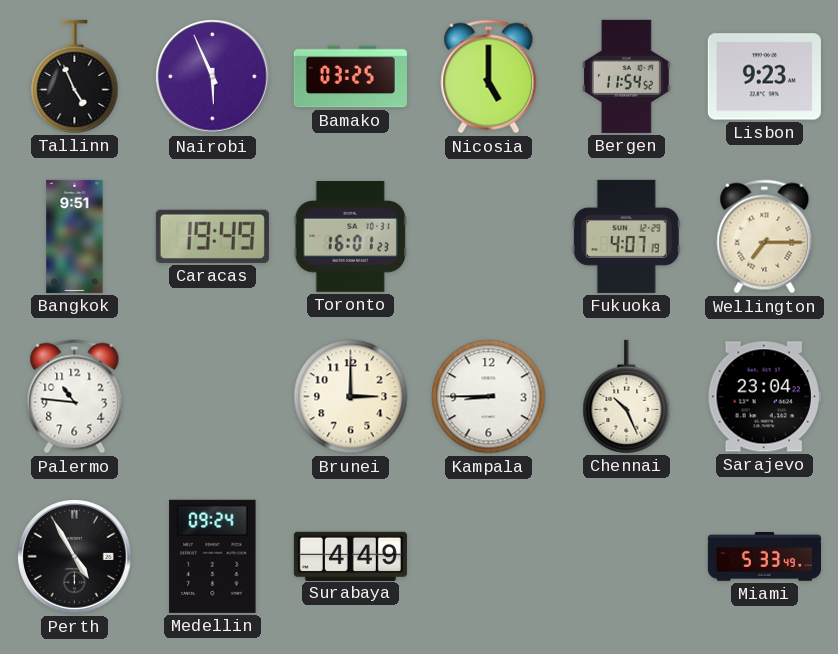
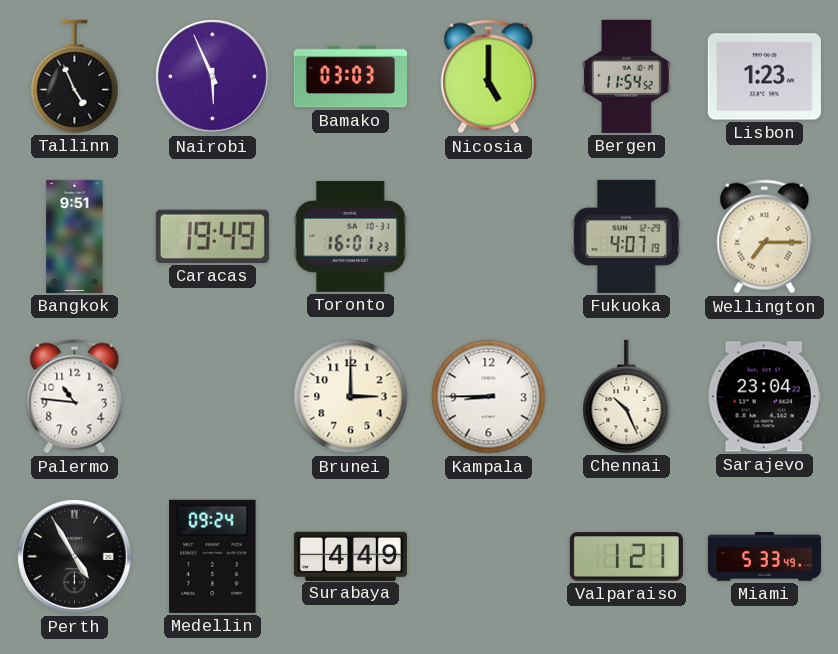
Bamako: 03:25 -> 03:03
Lisbon: 9:23 -> 1:23
Valparaiso: none -> 1:21
